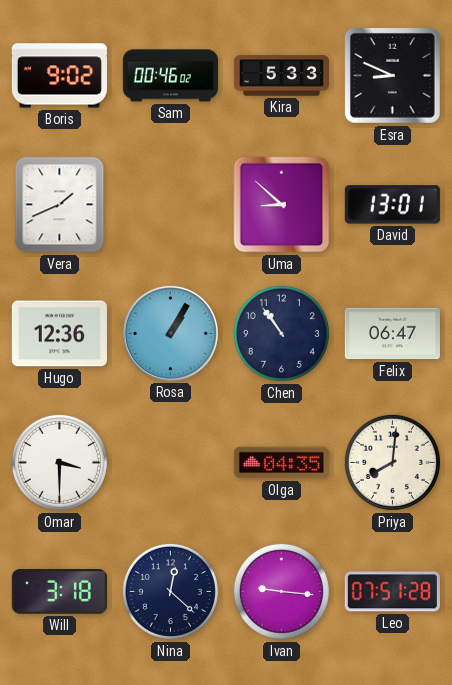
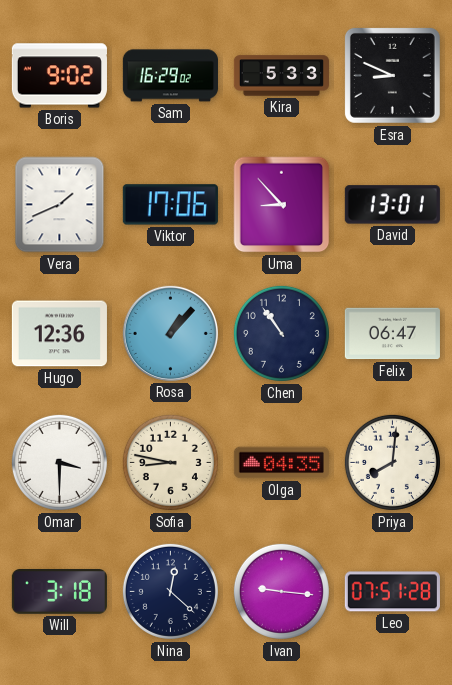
Sam: 00:46 -> 16:29
Viktor: none -> 17:06
Uma: 8:52 -> 8:53
Rosa: 1:05 -> 1:07
Sofia: none -> 8:47
